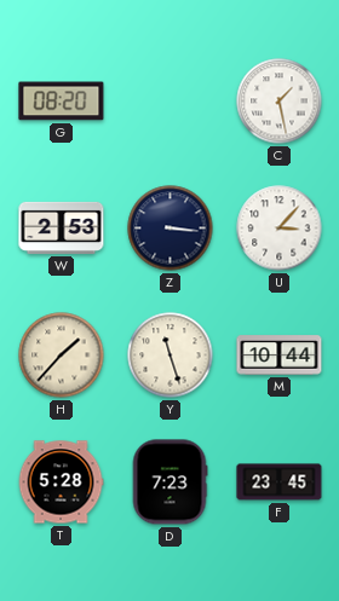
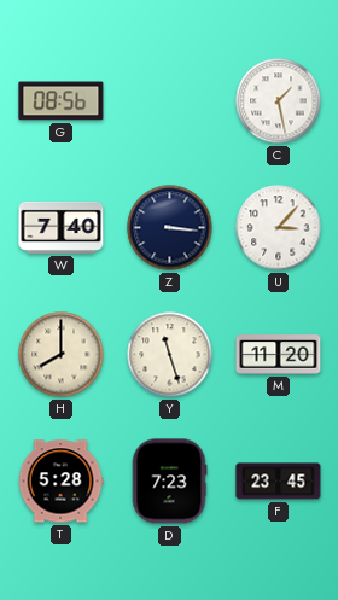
G: 08:20 -> 08:56
W: 2:53 -> 7:40
H: 1:37 -> 8:00
M: 10:44 -> 11:20
